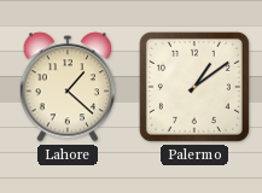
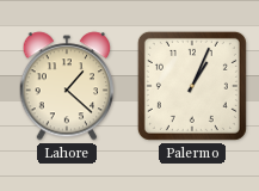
Palermo: 1:09 -> 1:04
